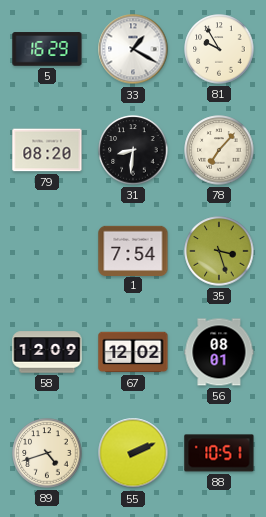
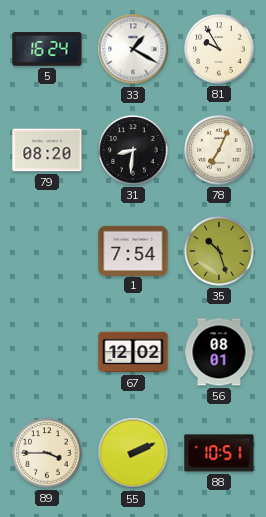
5: 16:29 -> 16:24
78: 7:07 -> 7:04
35: 3:27 -> 10:27
58: 12:09 -> none
89: 4:42 -> 3:45
